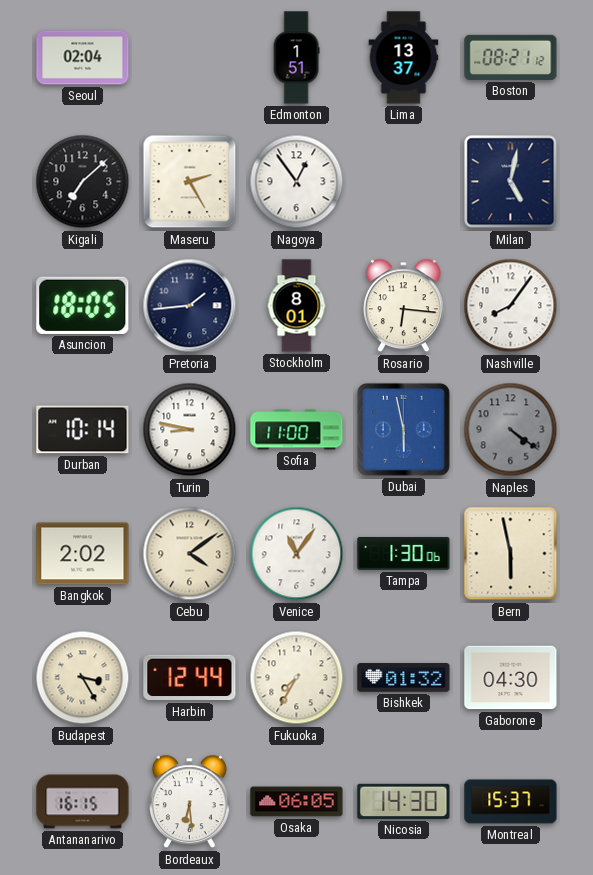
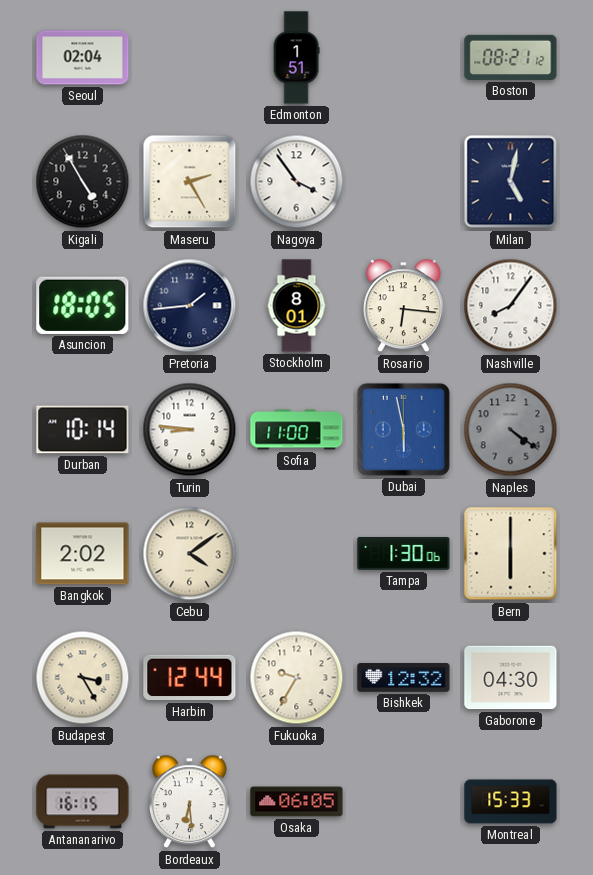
Lima: 13:37 -> none
Kigali: 7:08 -> 4:55
Nagoya: 12:54 -> 3:54
Turin: 8:47 -> 8:46
Venice: 11:06 -> none
Bern: 5:58 -> 6:00
Fukuoka: 7:35 -> 9:35
Bishkek: 01:32 -> 12:32
Nicosia: 14:30 -> none
Montreal: 15:37 -> 15:33
